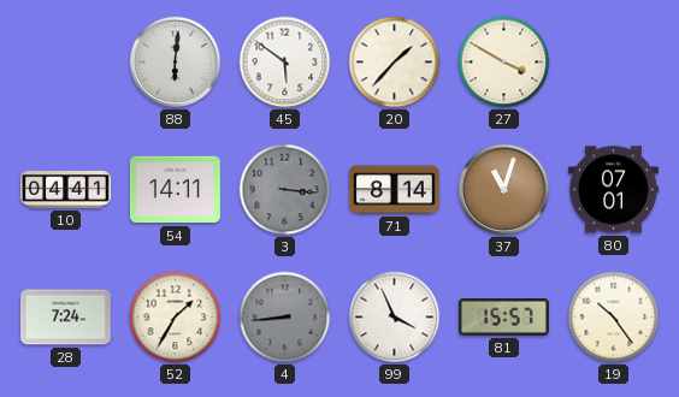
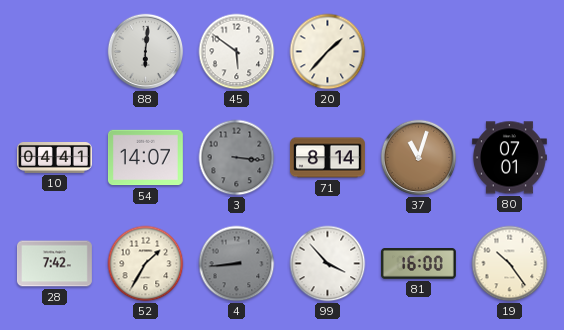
27: 3:50 -> none
54: 14:11 -> 14:07
28: 7:24 -> 7:42
99: 3:56 -> 3:53
81: 15:57 -> 16:00
